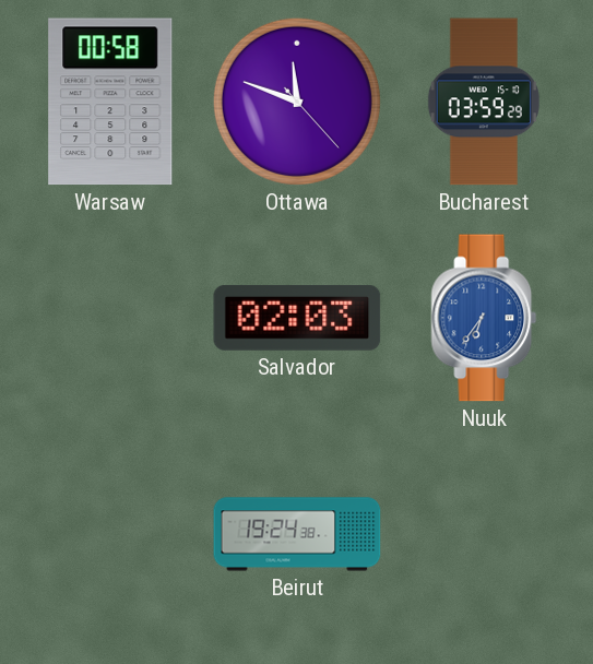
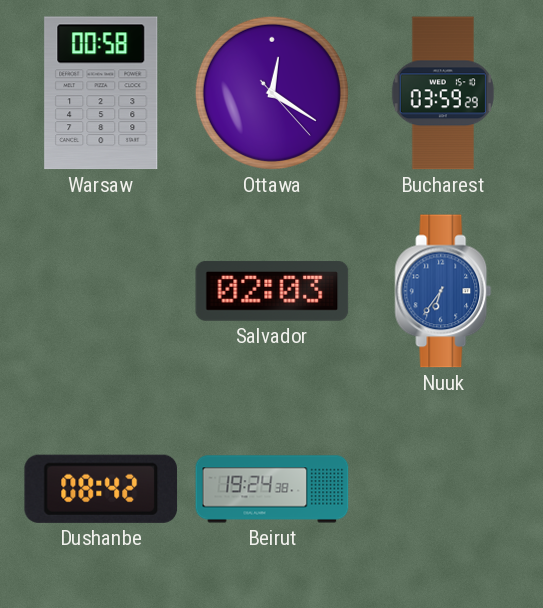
Ottawa: 11:48 -> 12:20
Dushanbe: none -> 08:42
